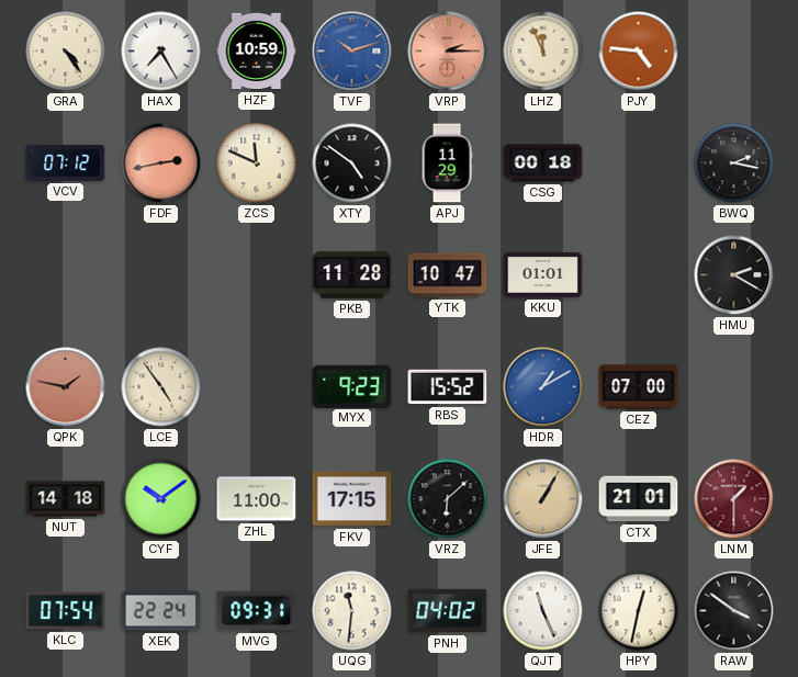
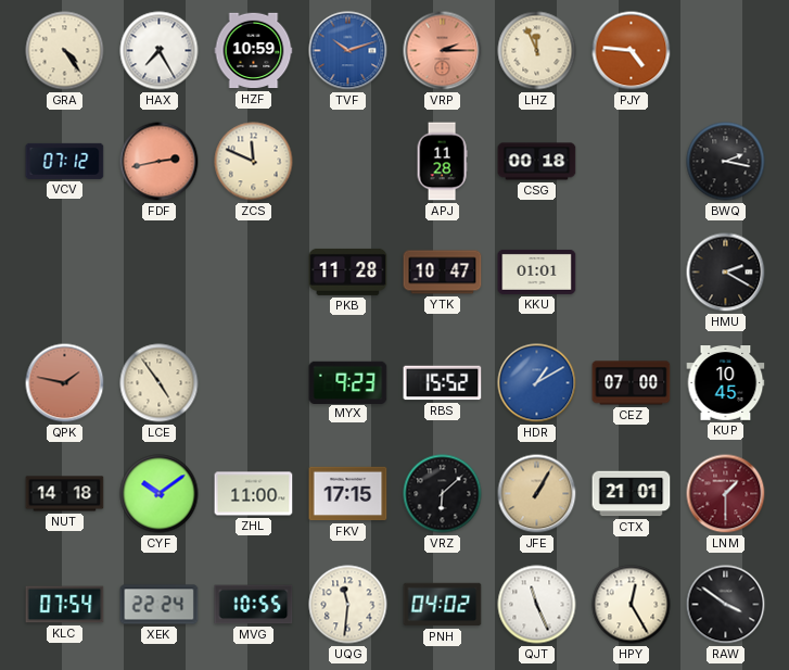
XTY: 4:51 -> none
APJ: 11:29 -> 11:28
KUP: none -> 10:45
MVG: 09:31 -> 10:55
HPY: 12:32 -> 12:25
